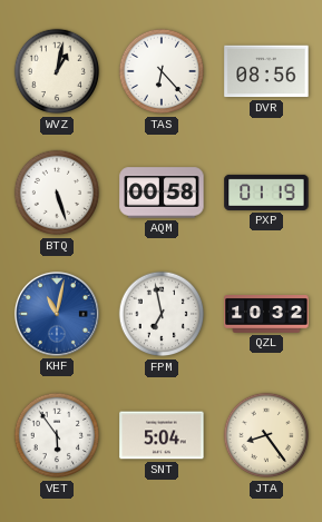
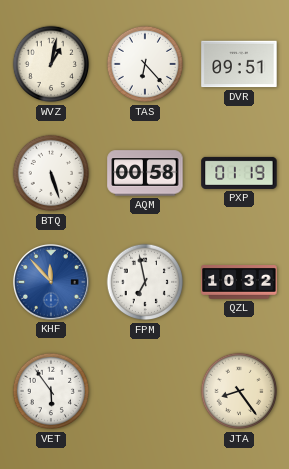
DVR: 08:56 -> 09:51
KHF: 11:02 -> 11:53
SNT: 5:04 -> none
